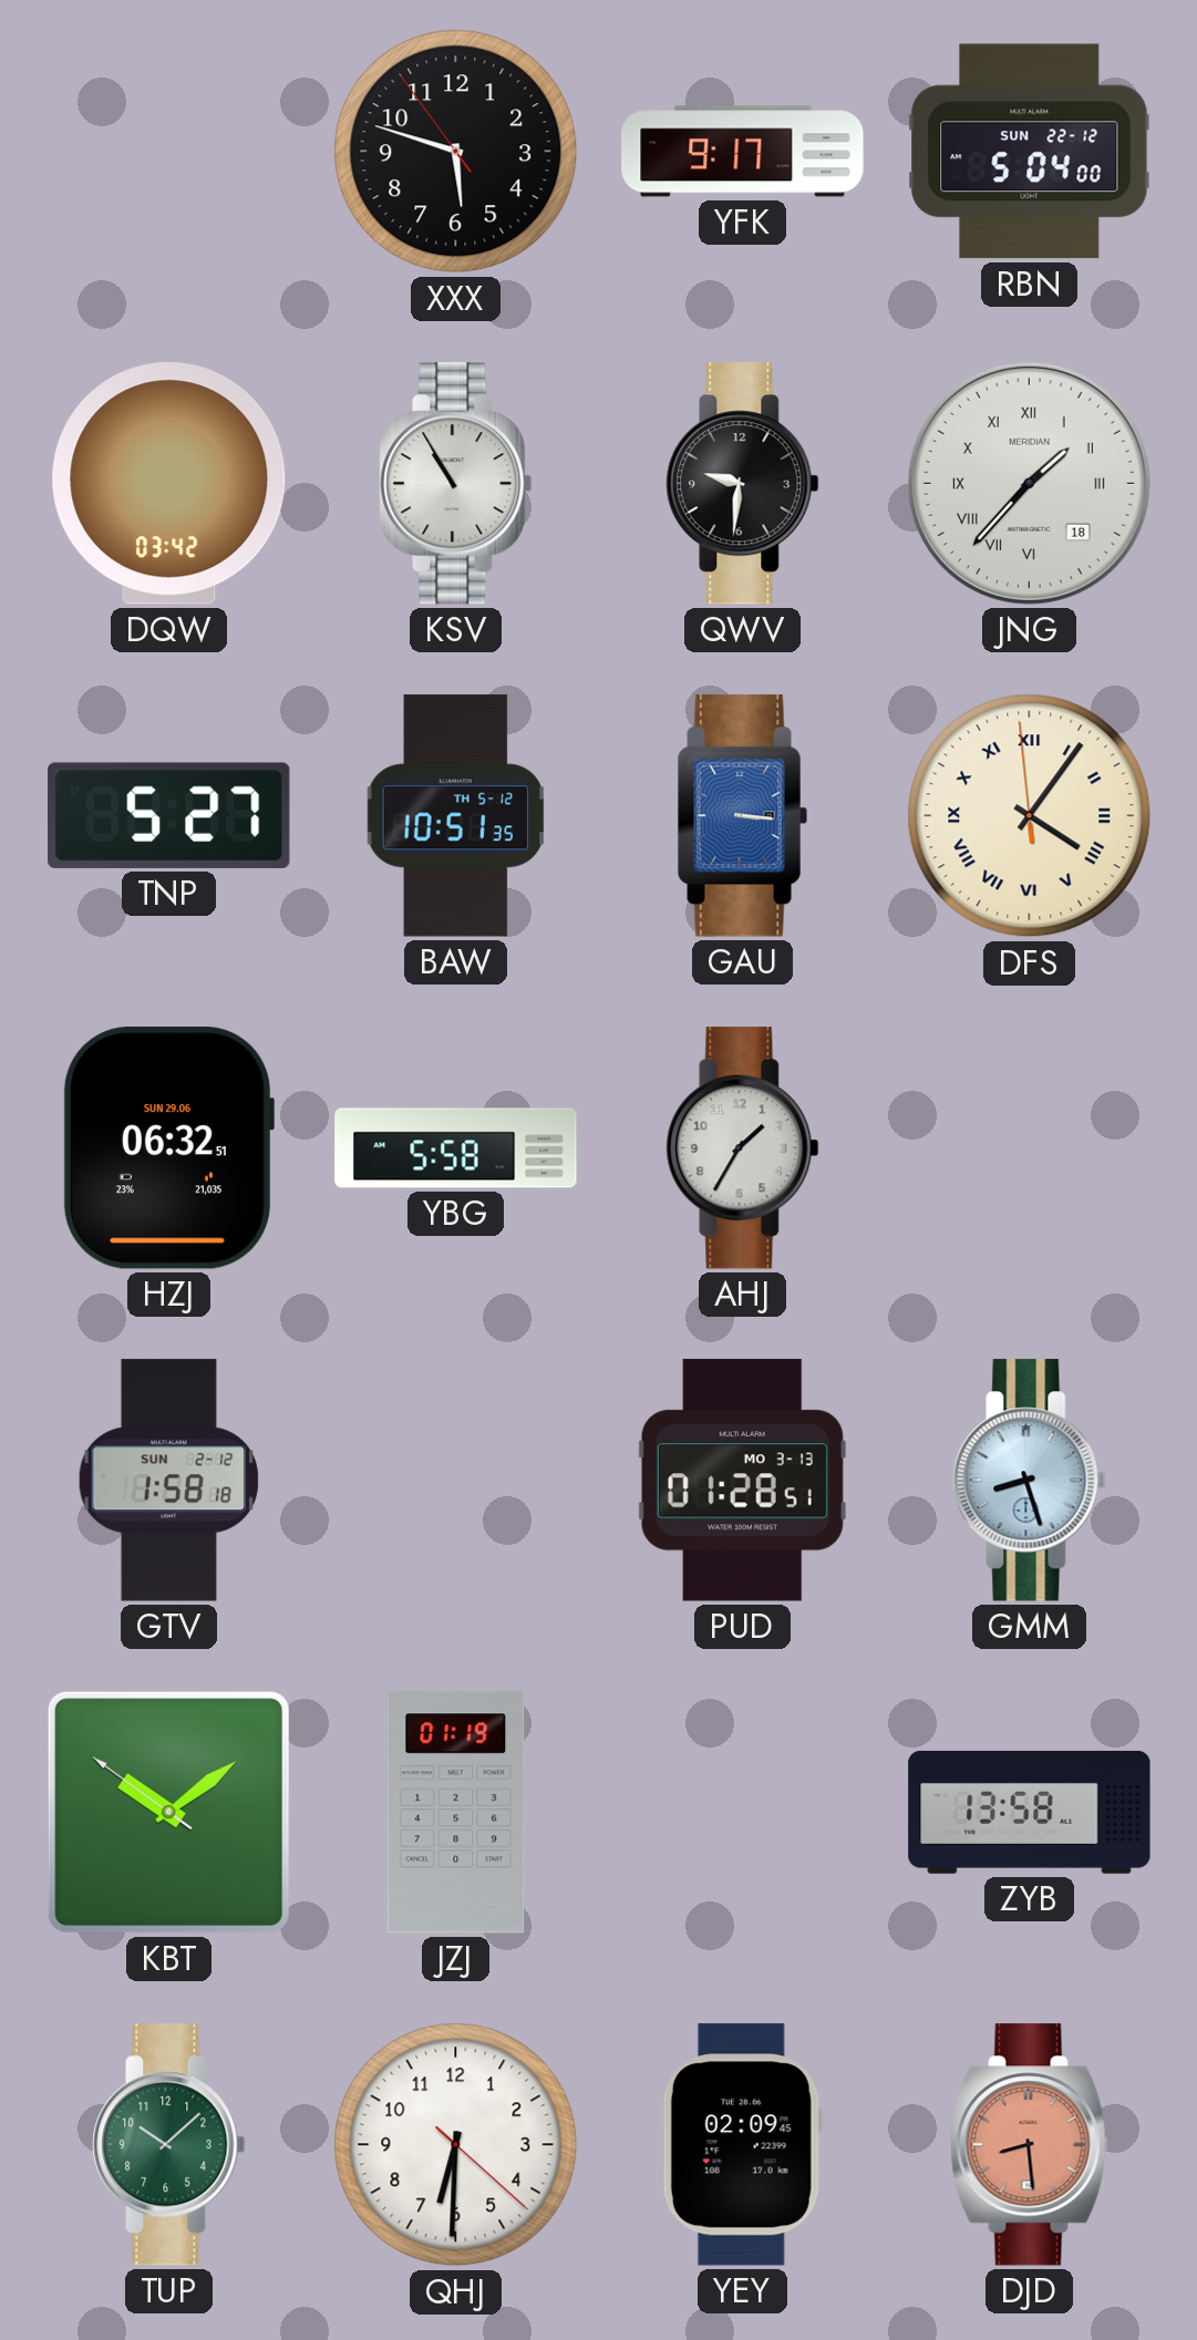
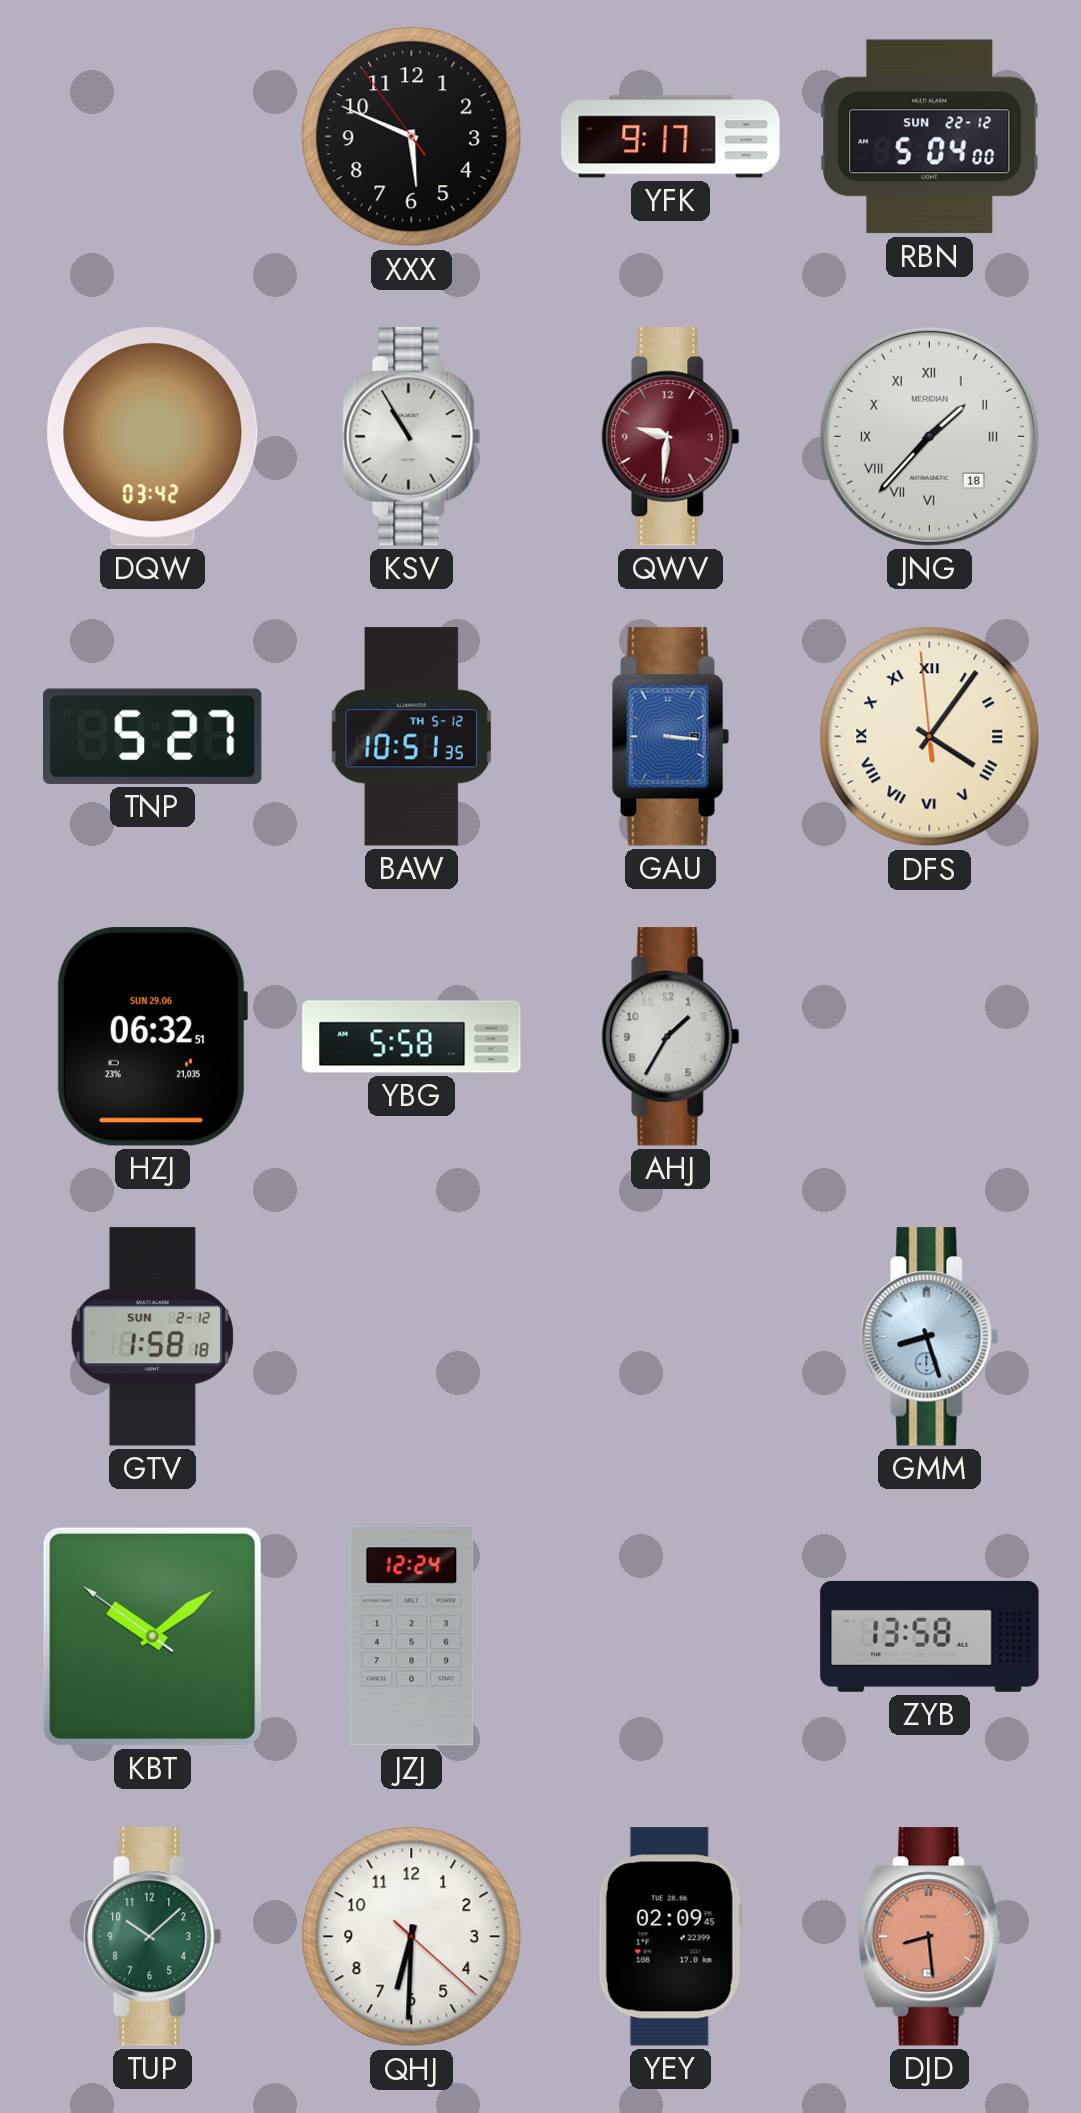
XXX: 5:47 -> 5:48
QWV dial: black -> burgundy
PUD: 01:28 -> none
JZJ: 01:19 -> 12:24
